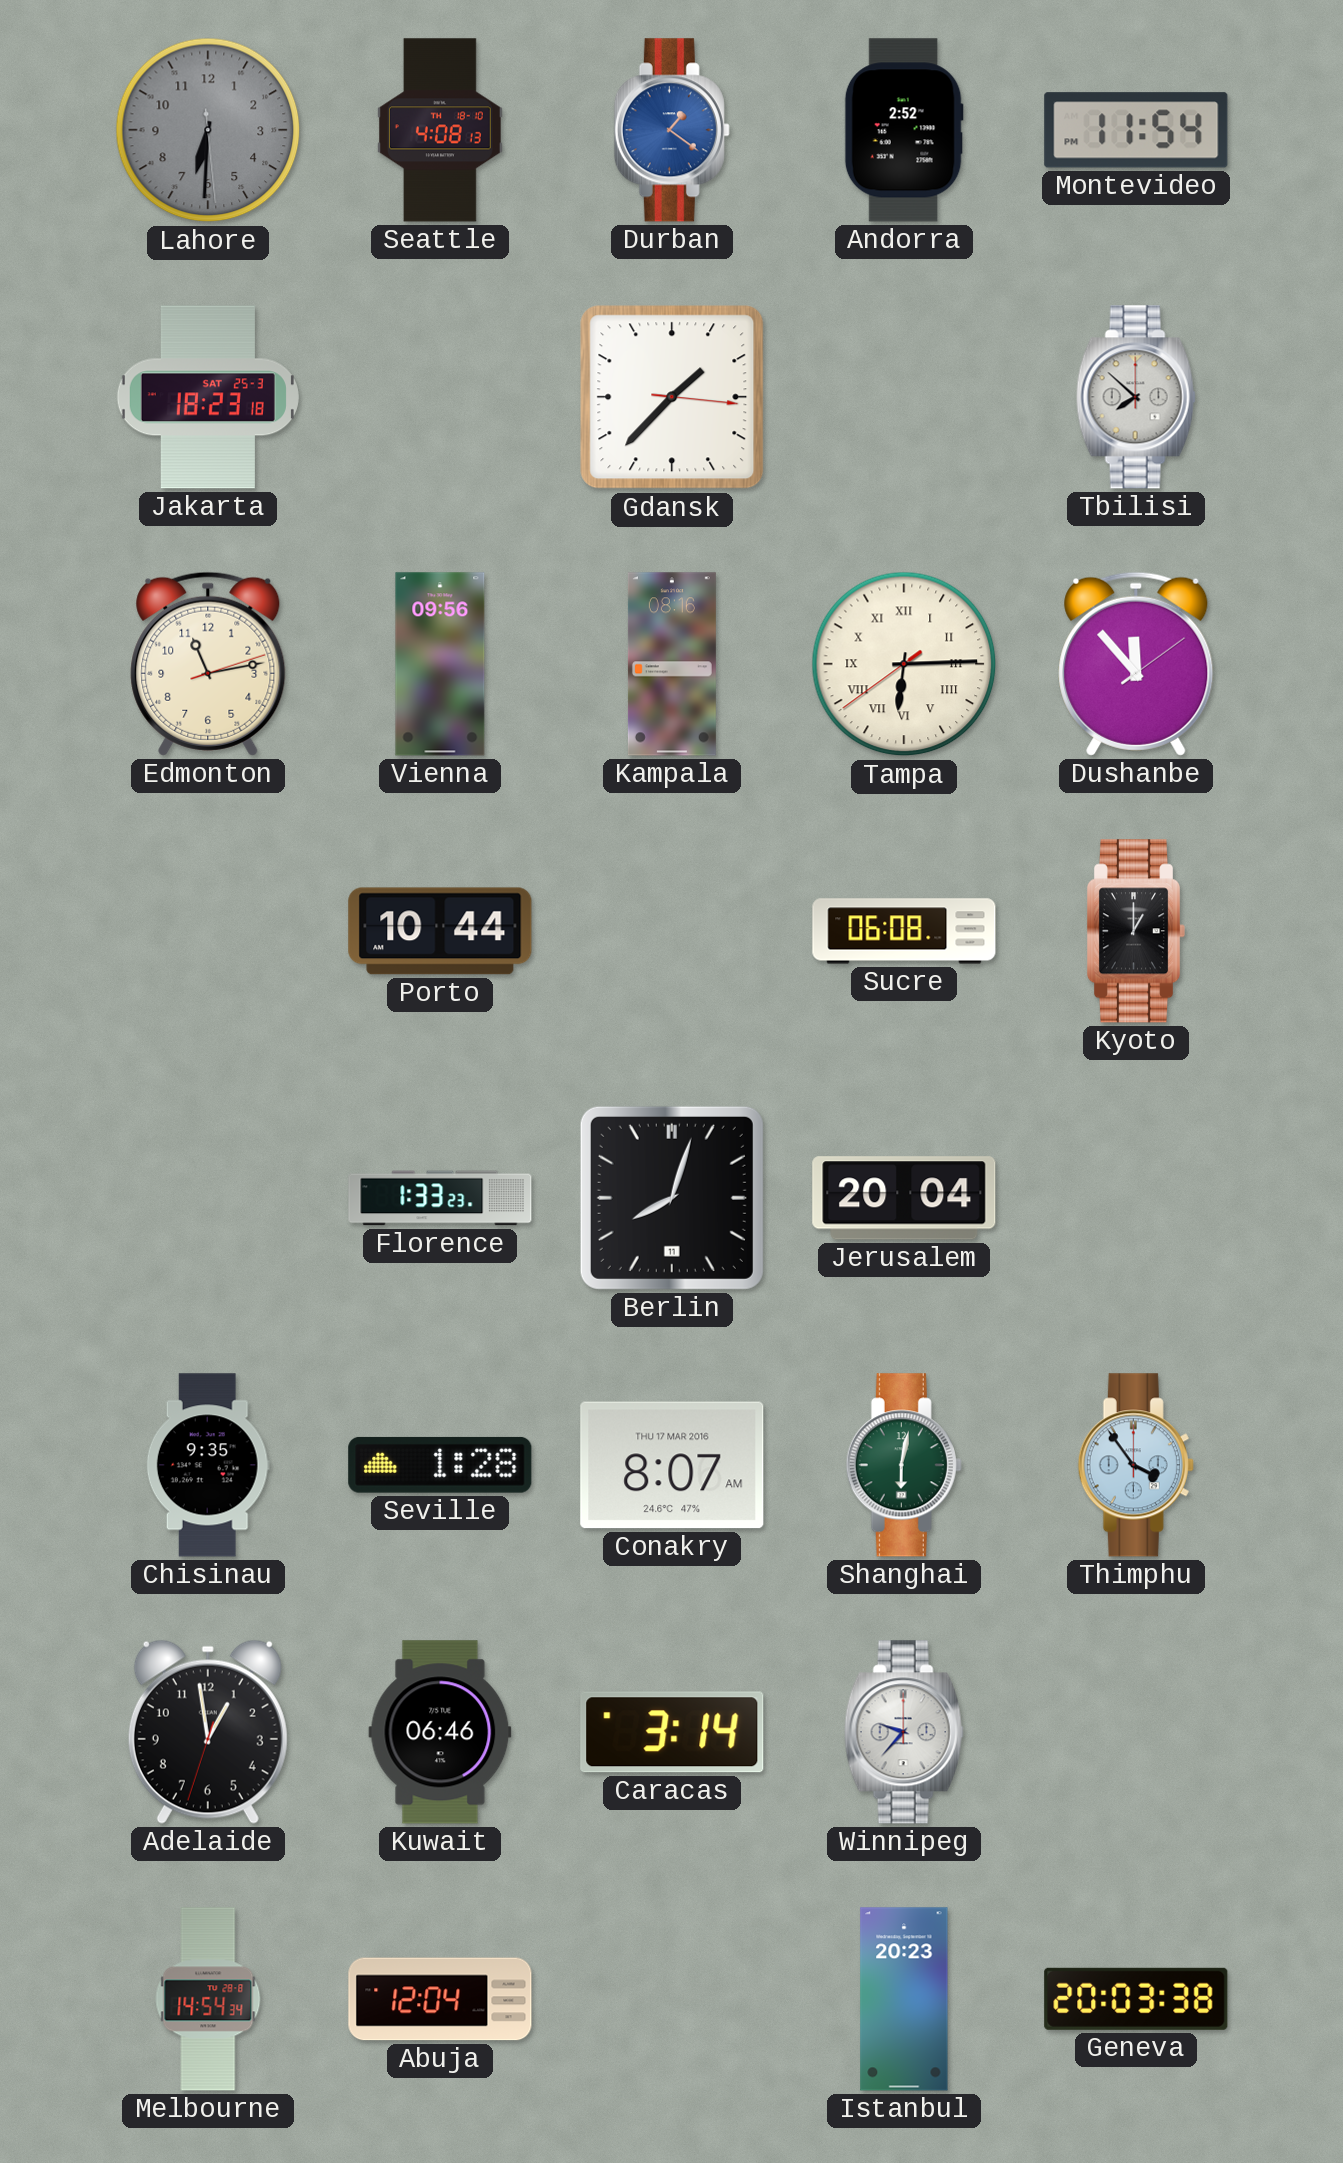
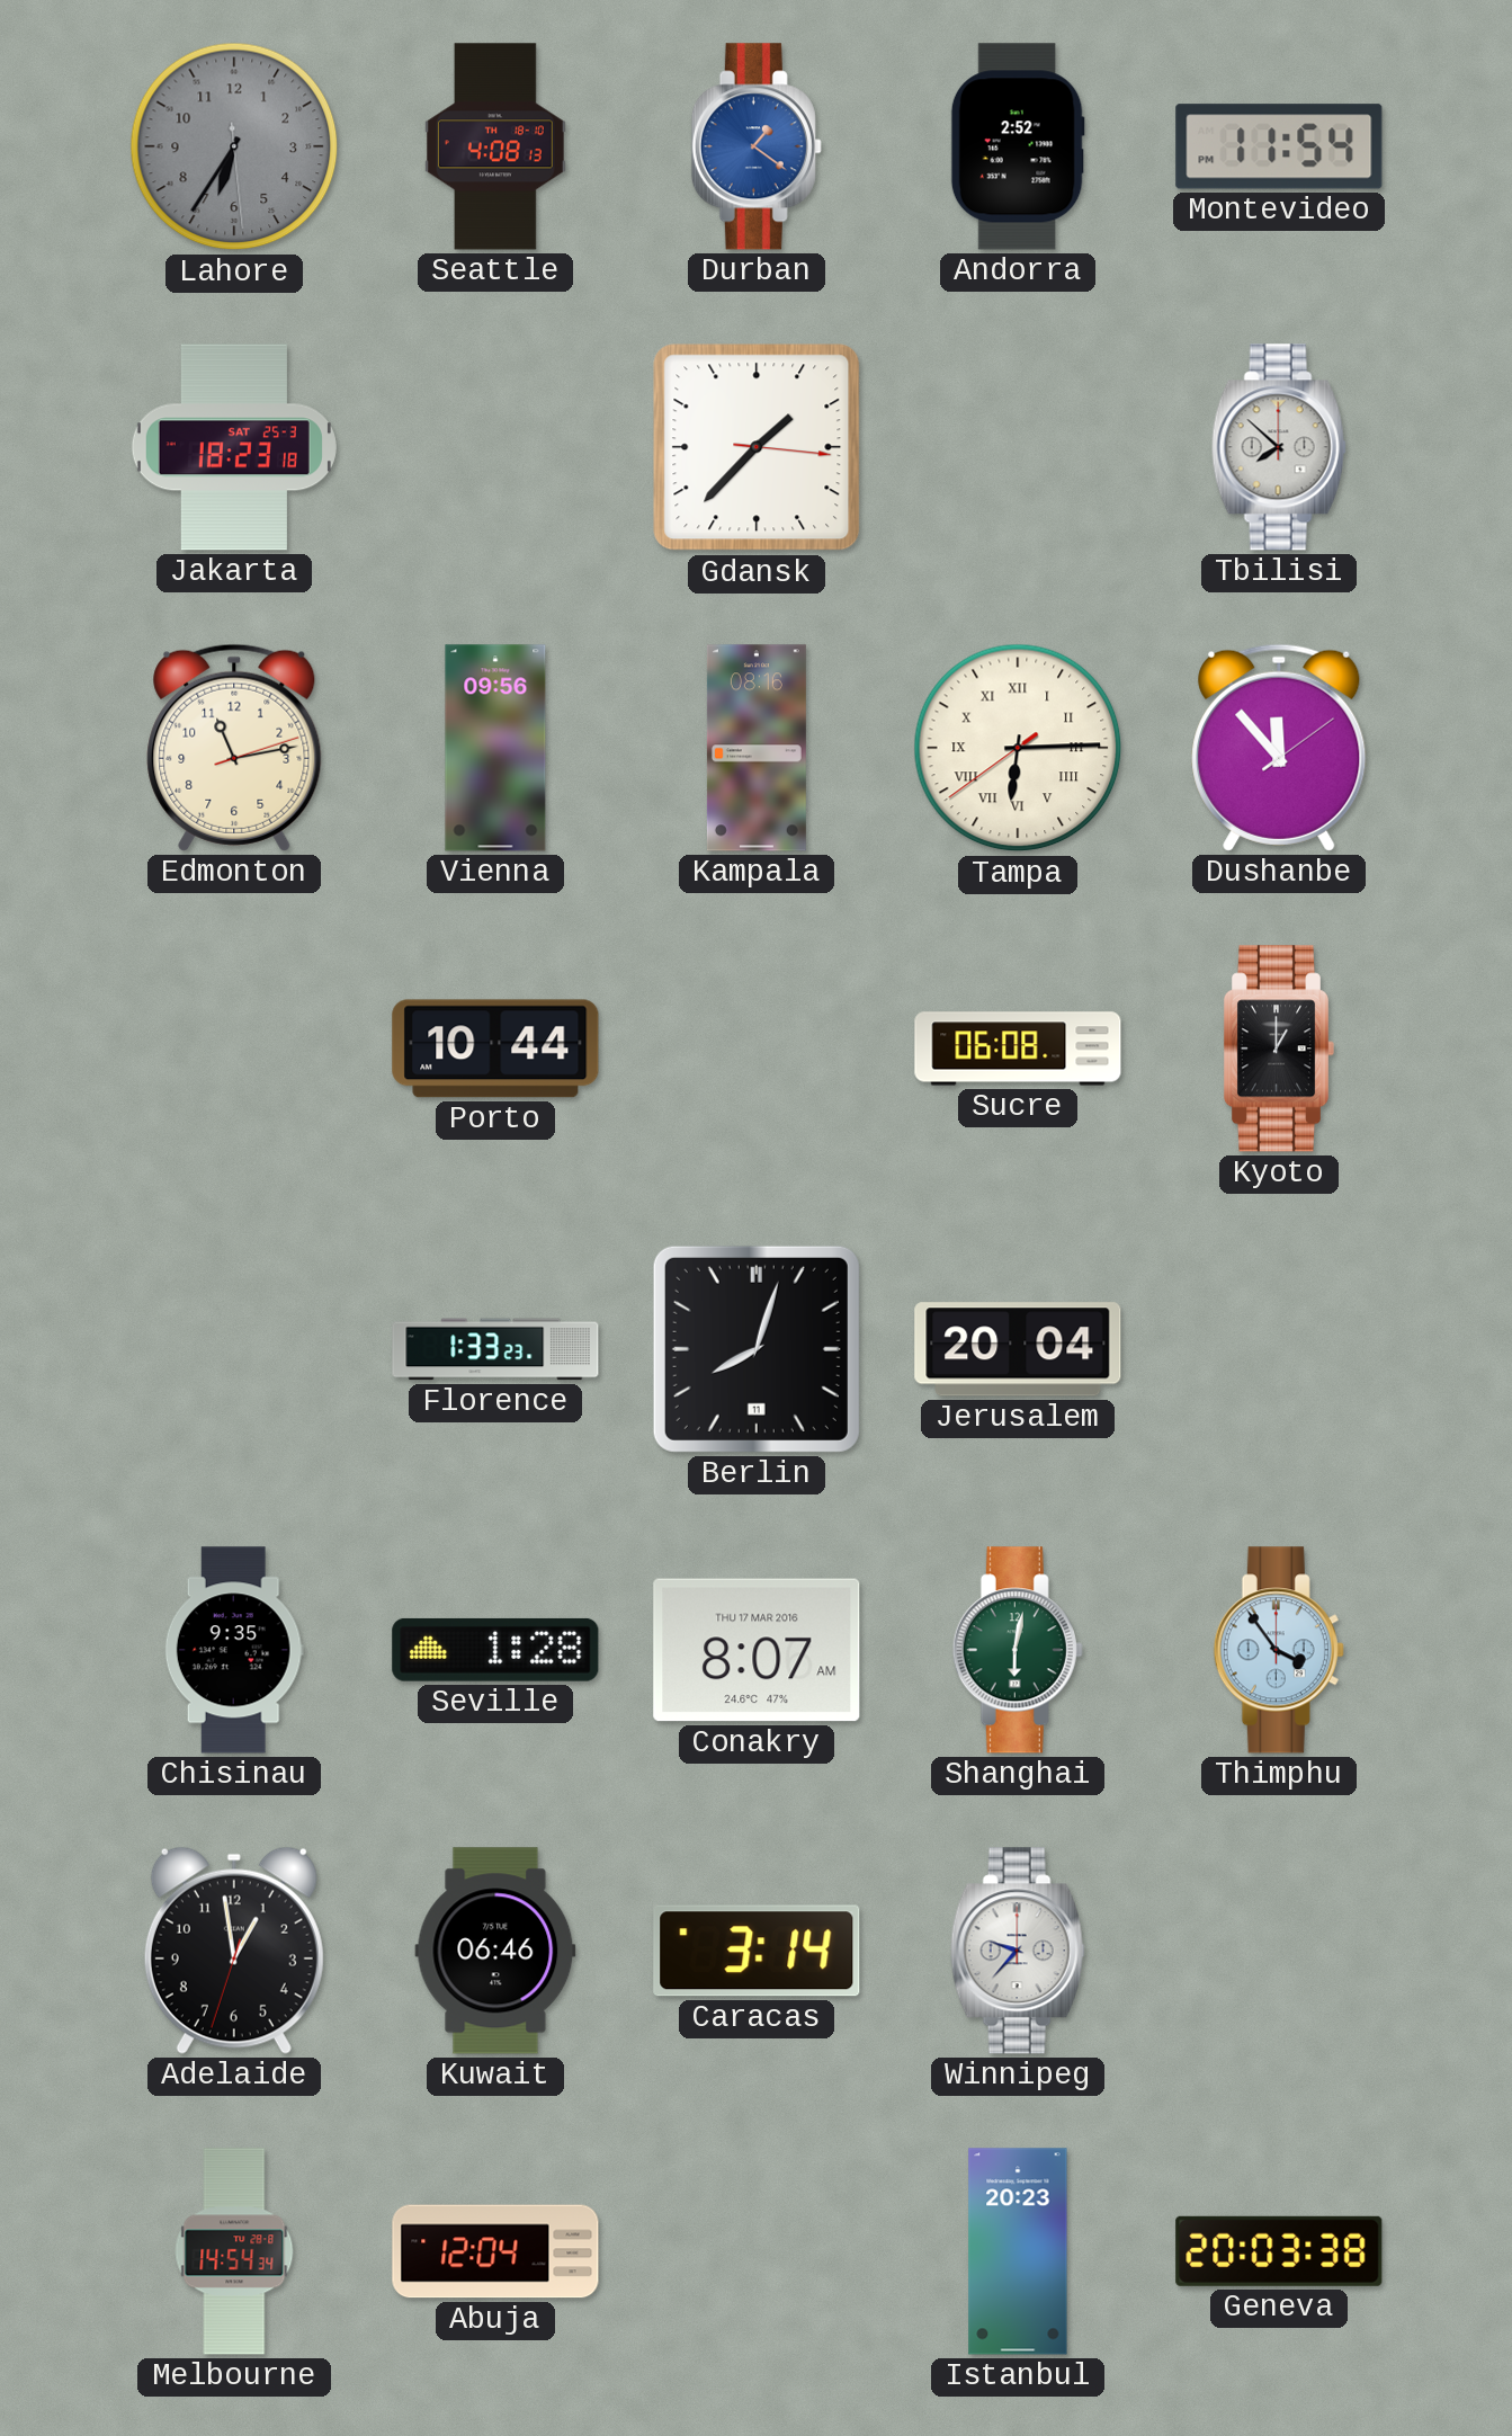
Lahore: 6:30 -> 6:35
